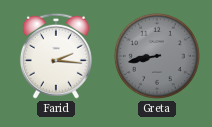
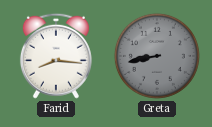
Farid: 2:16 -> 8:16
